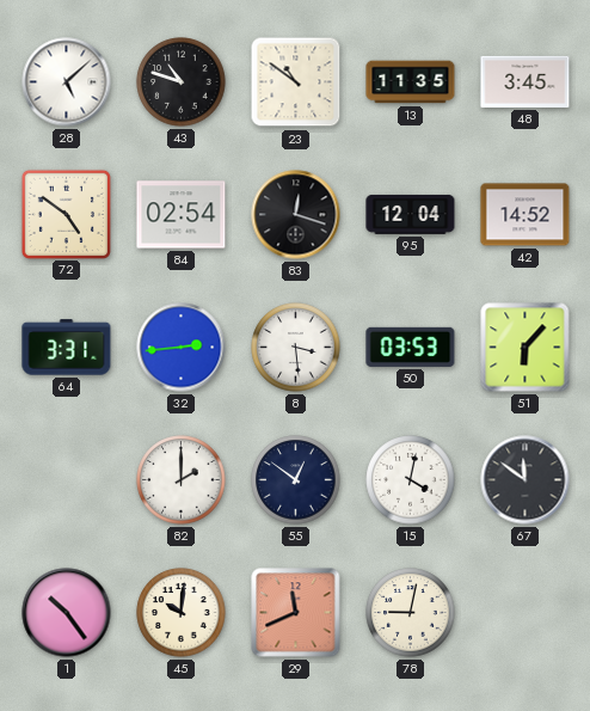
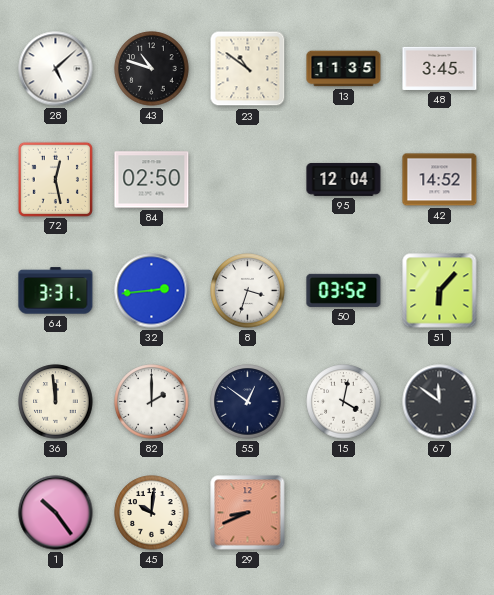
72: 4:51 -> 12:28
84: 02:54 -> 02:50
83: 12:18 -> none
8: 3:29 -> 3:33
50: 03:53 -> 03:52
36: none -> 11:59
29: 11:41 -> 8:41
78: 9:02 -> none
